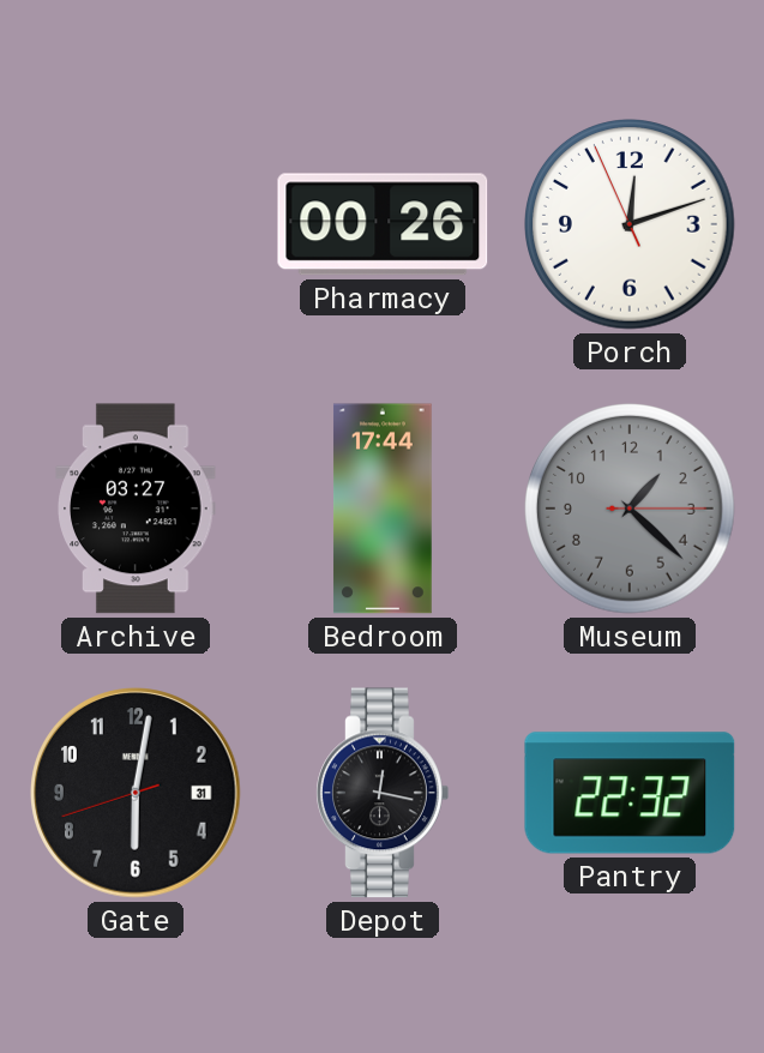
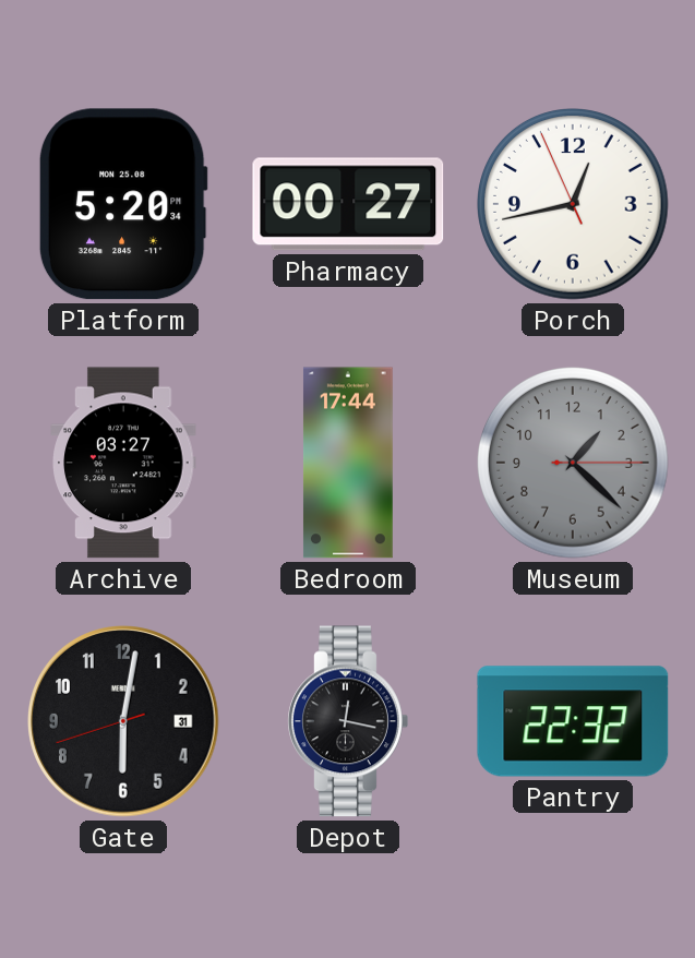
Platform: none -> 5:20
Pharmacy: 00:26 -> 00:27
Porch: 12:11 -> 12:42
